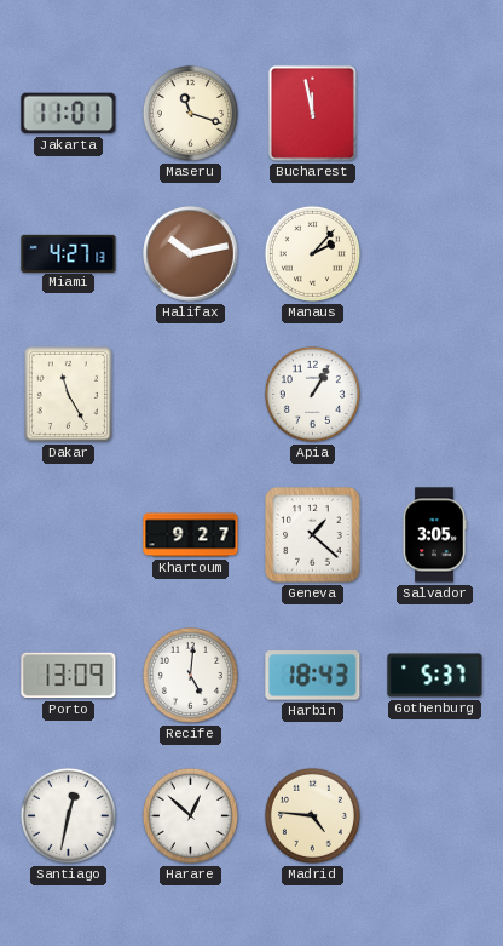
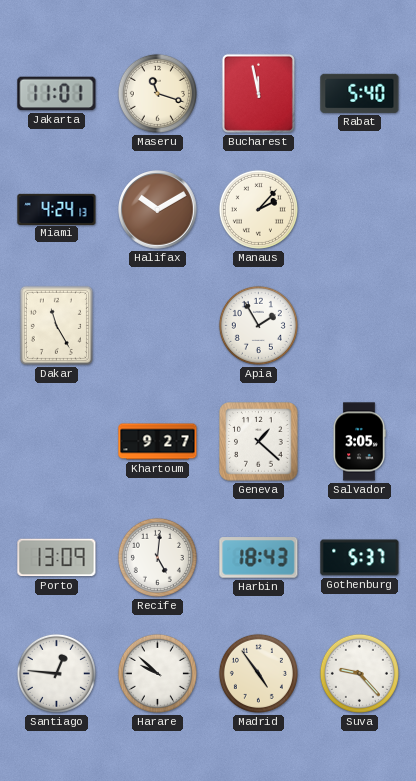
Rabat: none -> 5:40
Miami: 4:27 -> 4:24
Halifax: 10:13 -> 10:10
Apia: 1:05 -> 1:55
Santiago: 12:32 -> 12:46
Harare: 12:52 -> 9:52
Madrid: 4:46 -> 4:54
Suva: none -> 9:23
